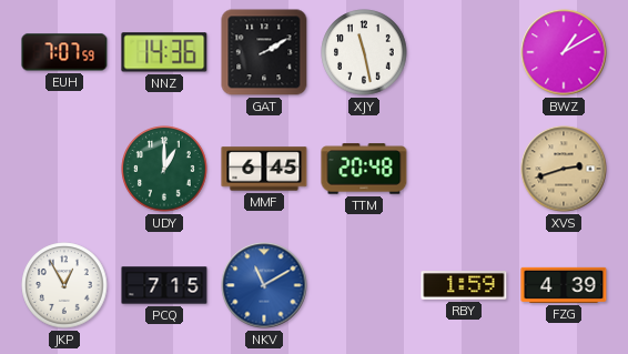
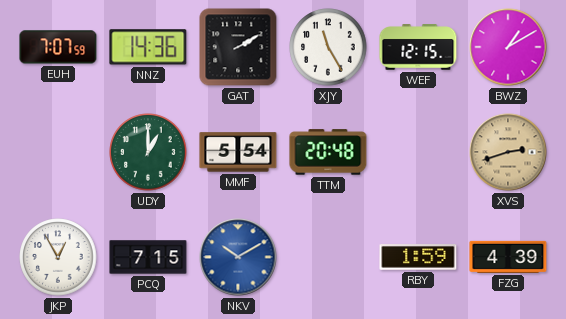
XJY: 11:28 -> 11:25
WEF: none -> 12:15
MMF: 6:45 -> 5:54
NKV: 11:10 -> 10:10
